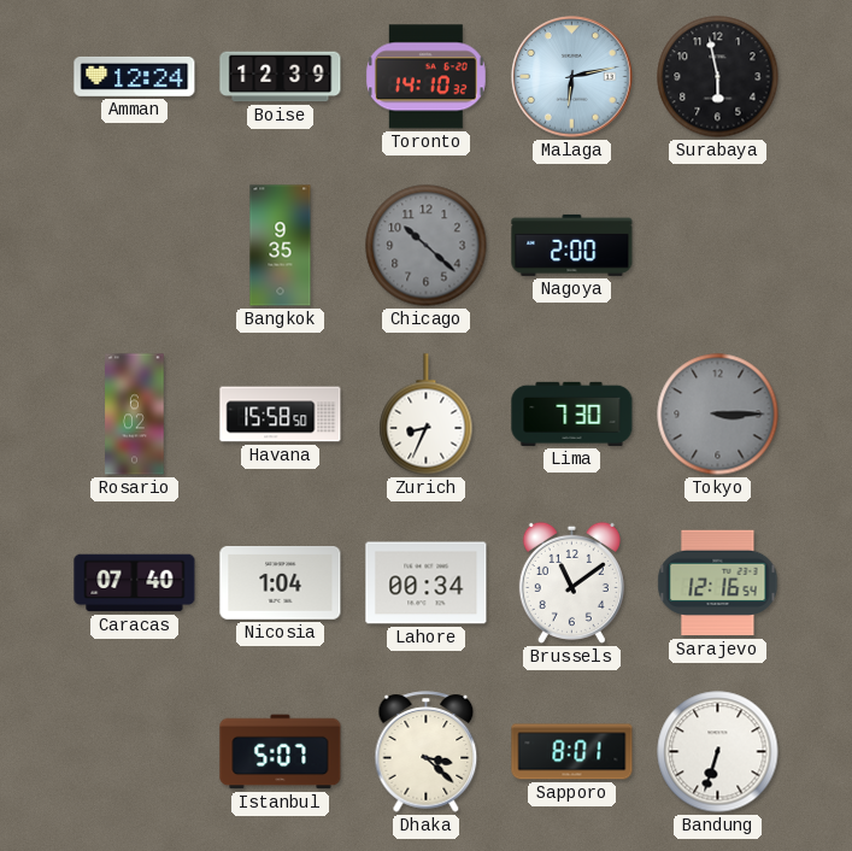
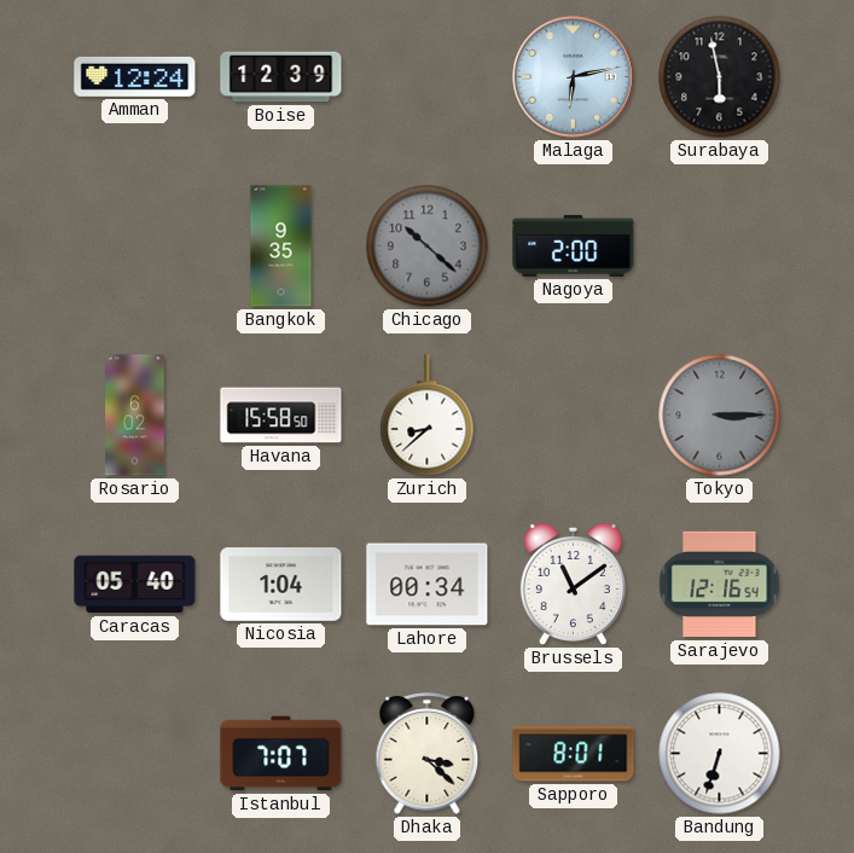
Toronto: 14:10 -> none
Zurich: 8:34 -> 8:38
Lima: 7:30 -> none
Caracas: 07:40 -> 05:40
Istanbul: 5:07 -> 7:07
